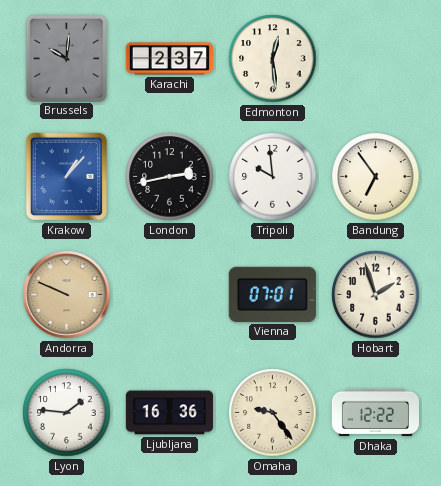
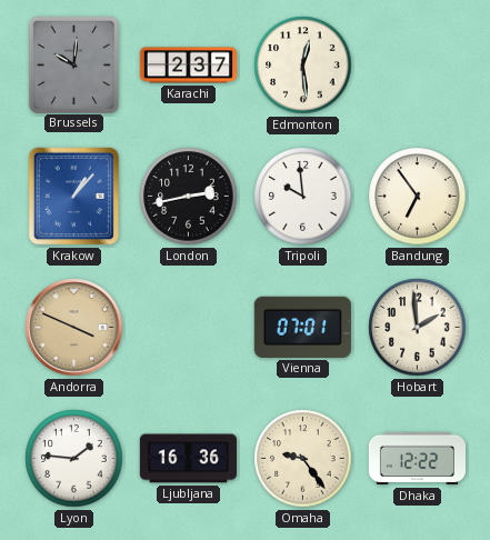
Andorra: 9:49 -> 3:49
Hobart: 1:57 -> 1:59
